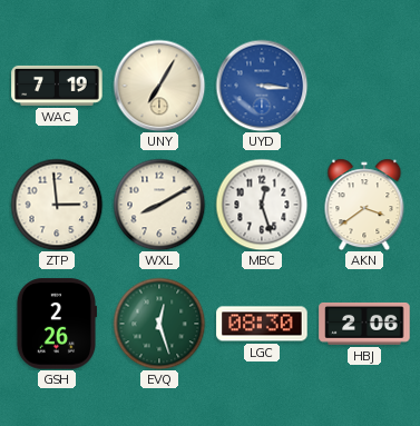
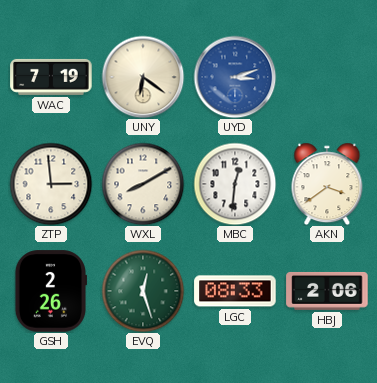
UNY: 7:05 -> 6:21
UYD: 3:16 -> 3:12
MBC: 12:27 -> 12:31
LGC: 08:30 -> 08:33
